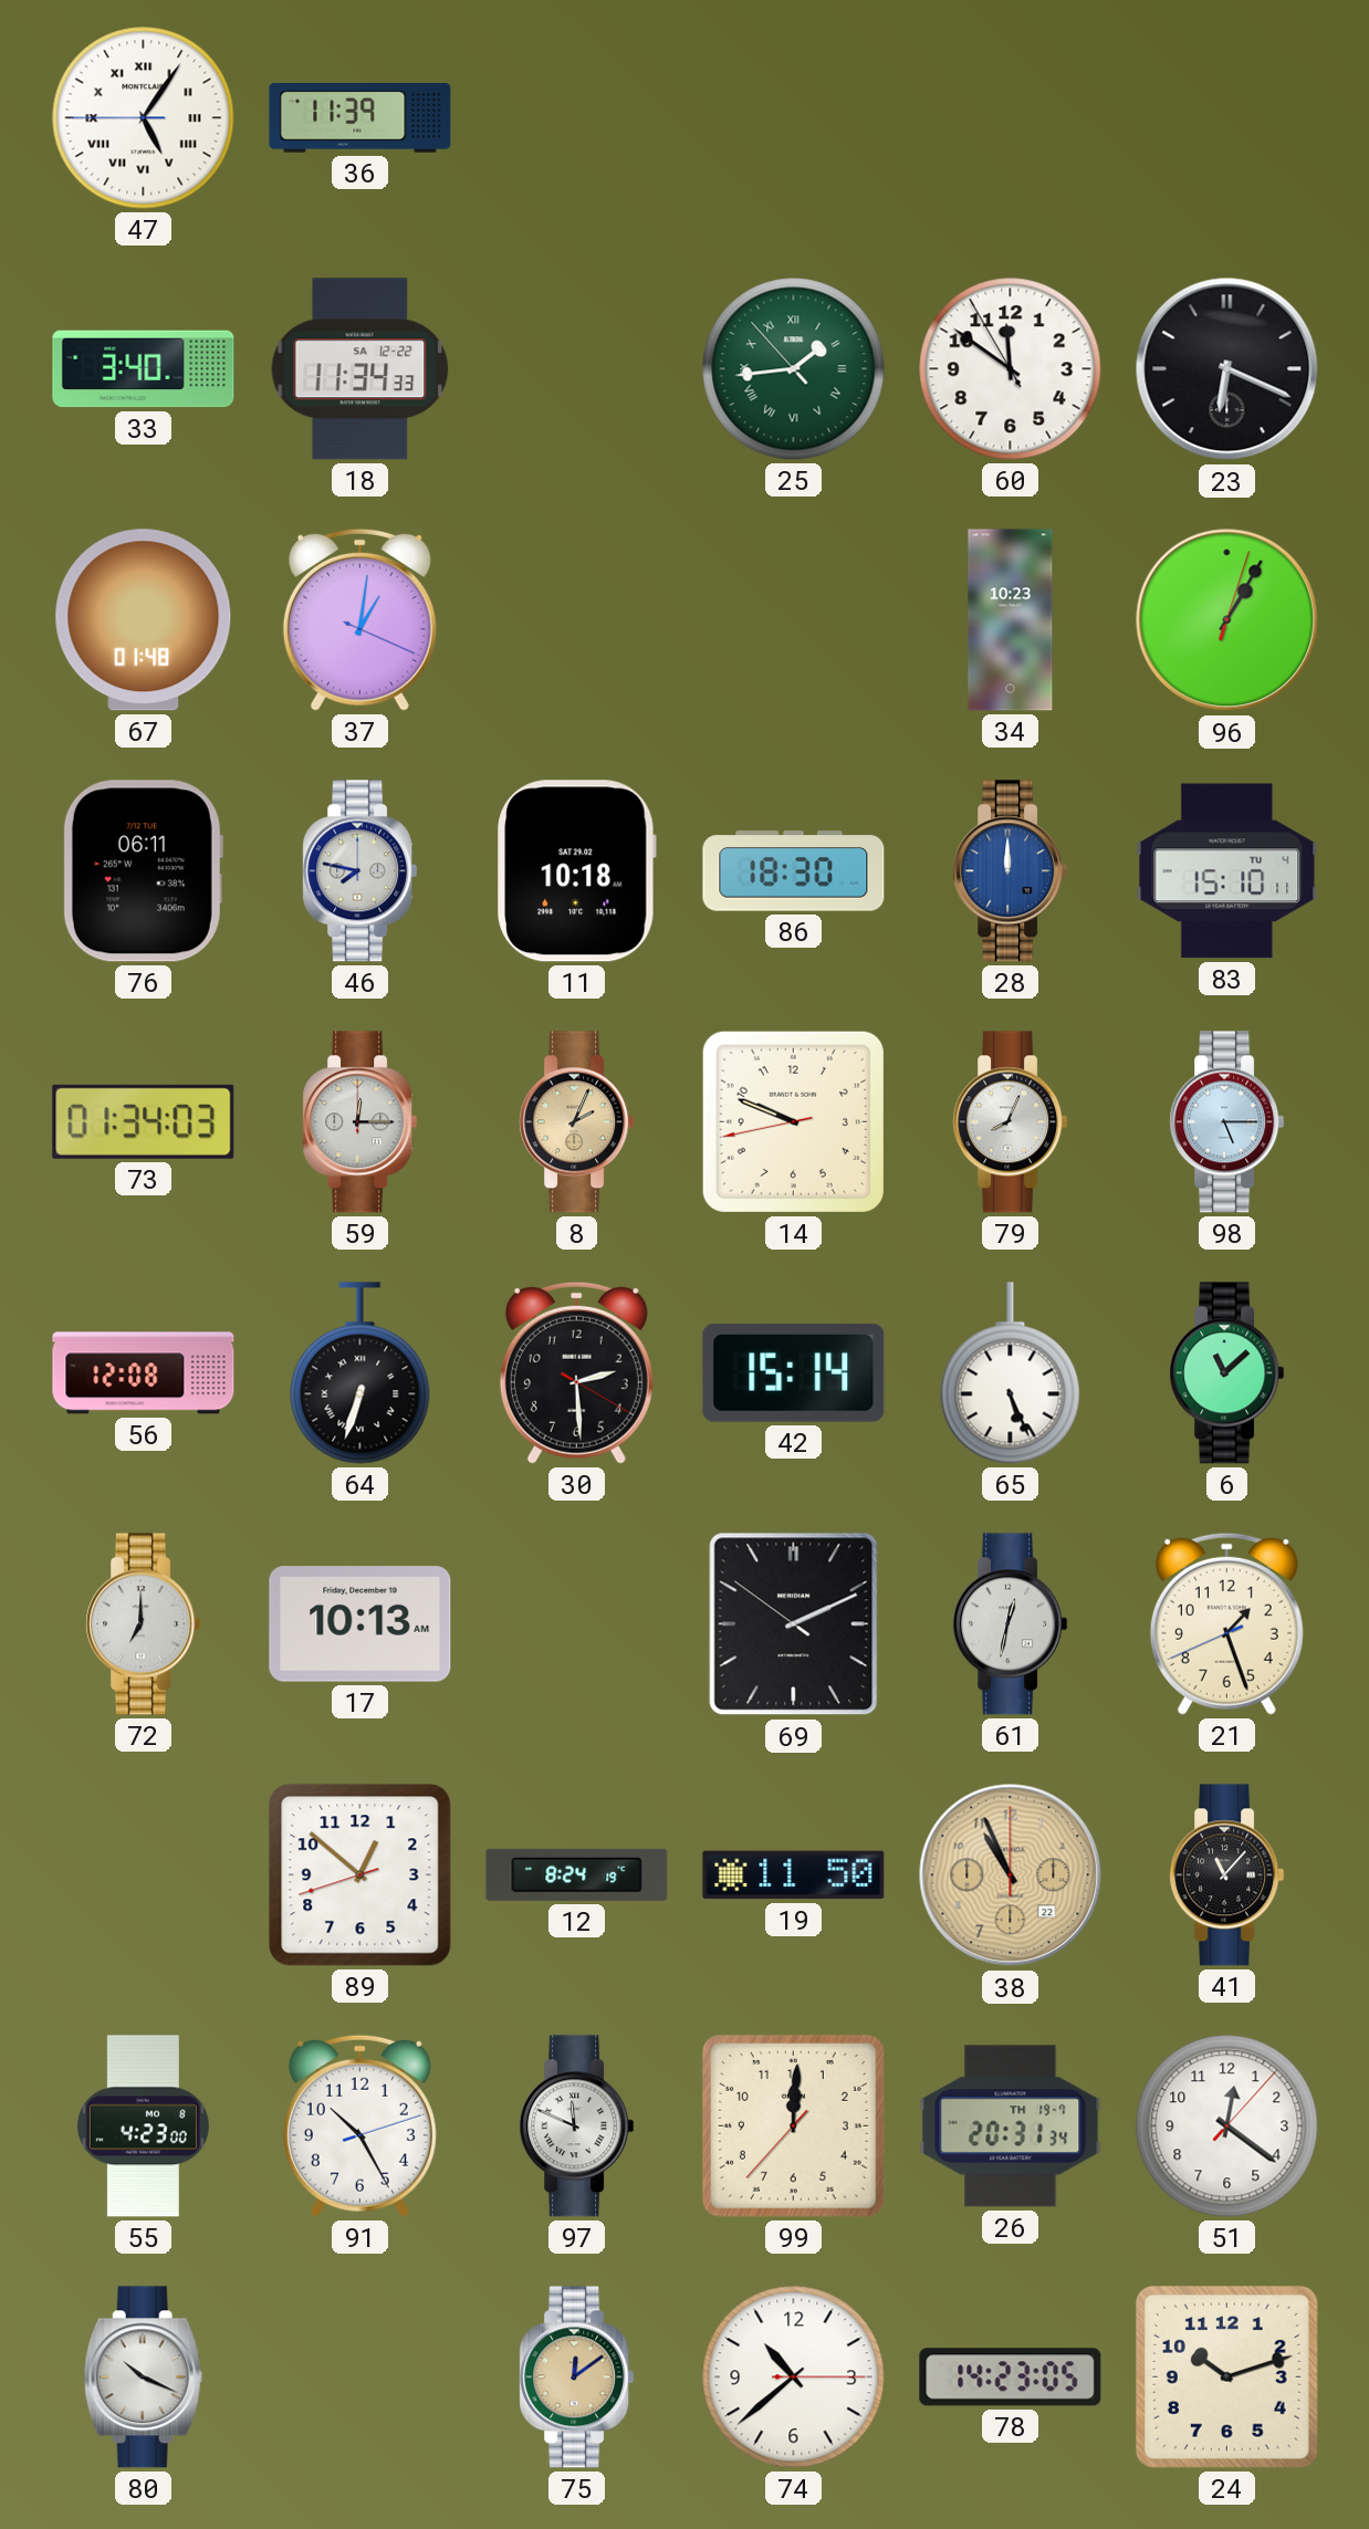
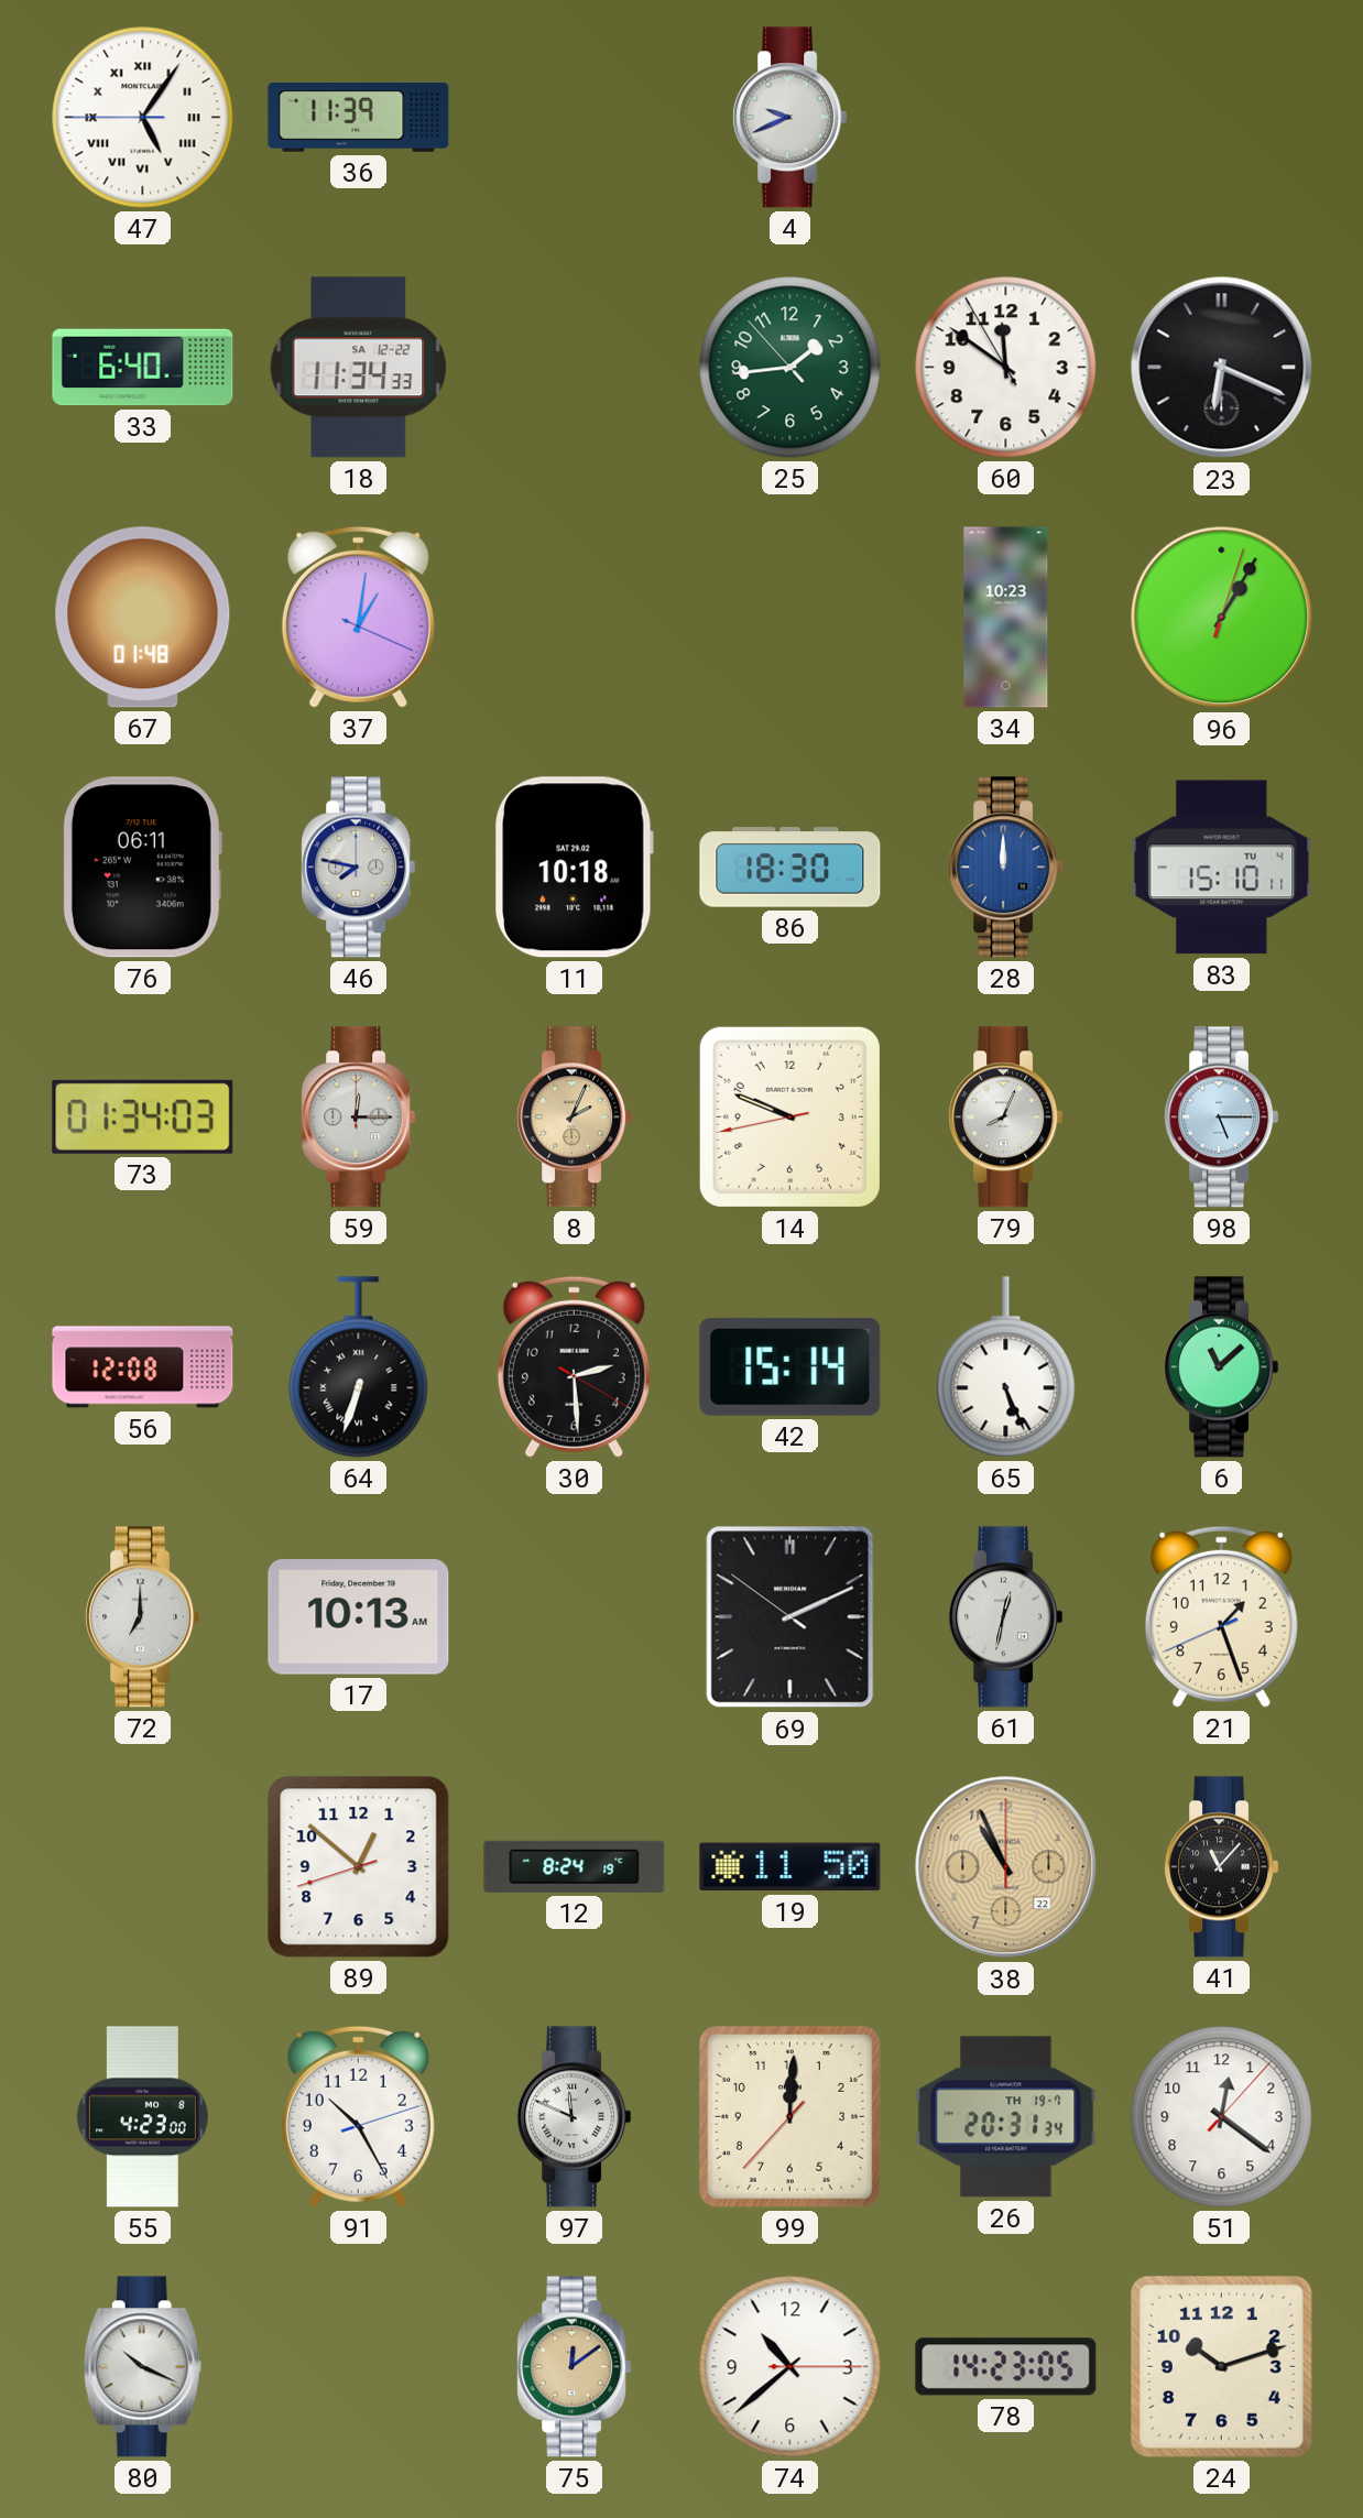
4: none -> 9:41
33: 3:40 -> 6:40
25 numerals: Roman -> Arabic
